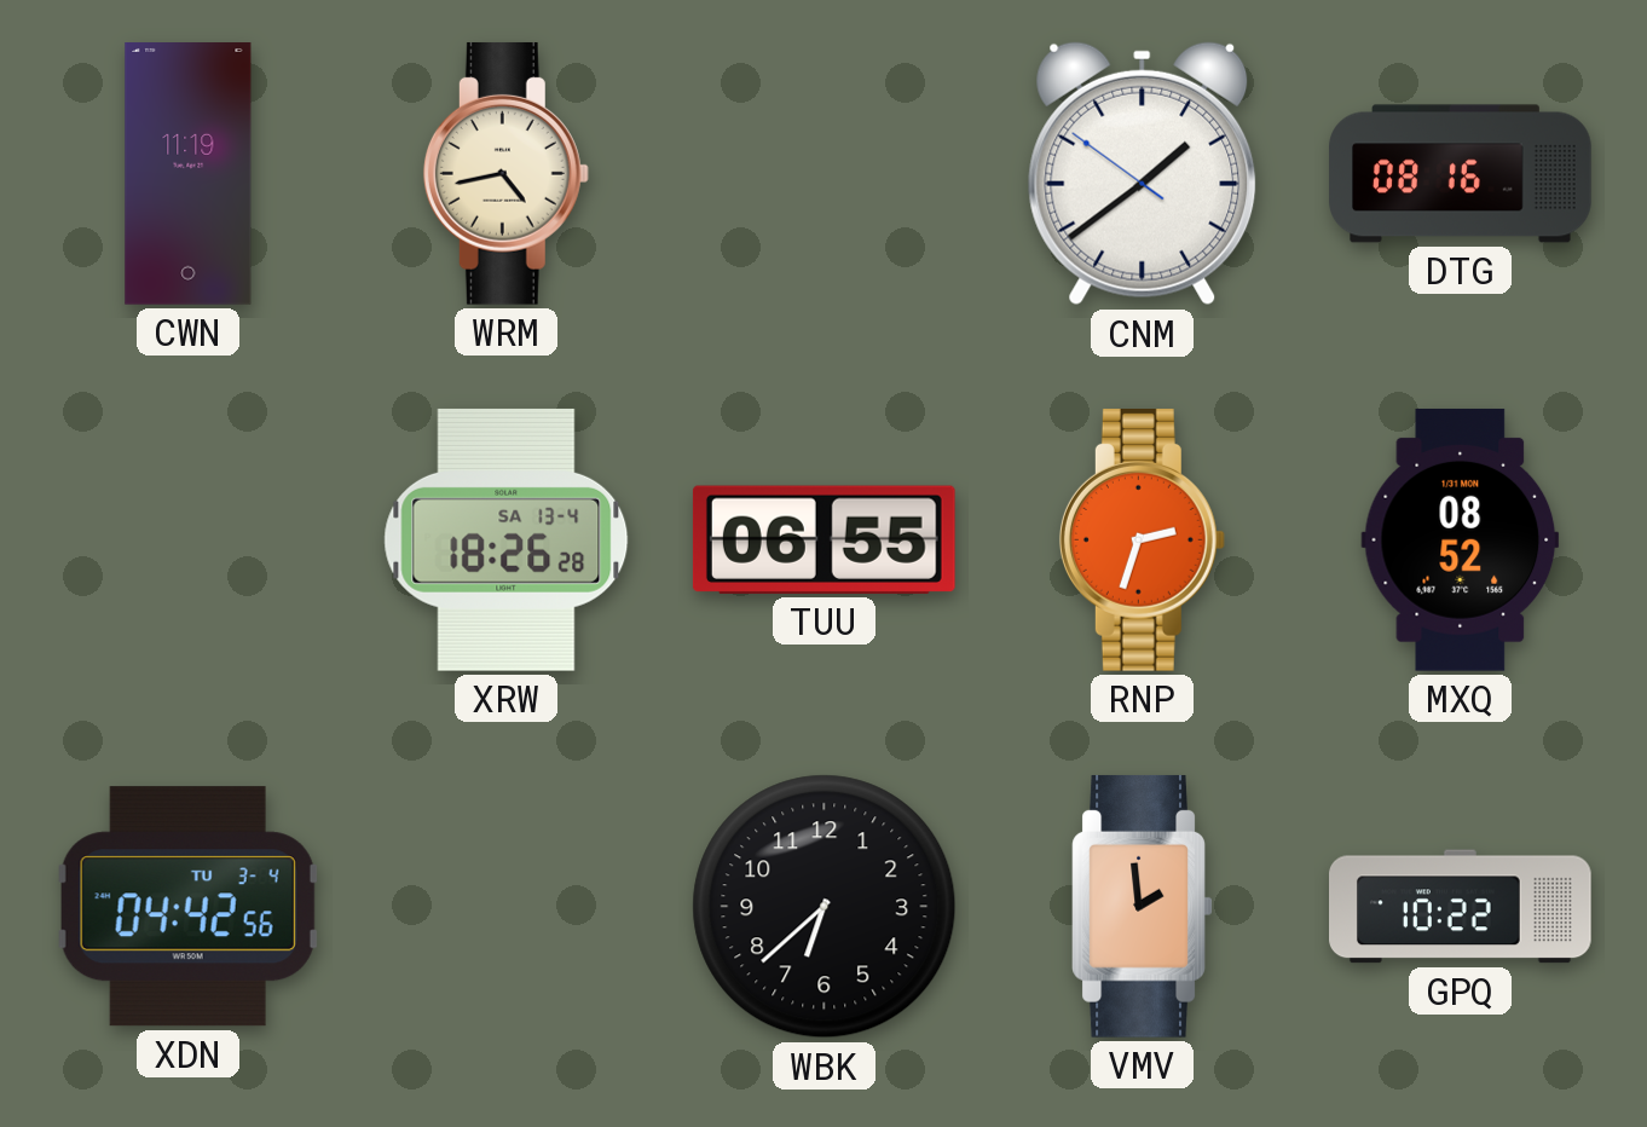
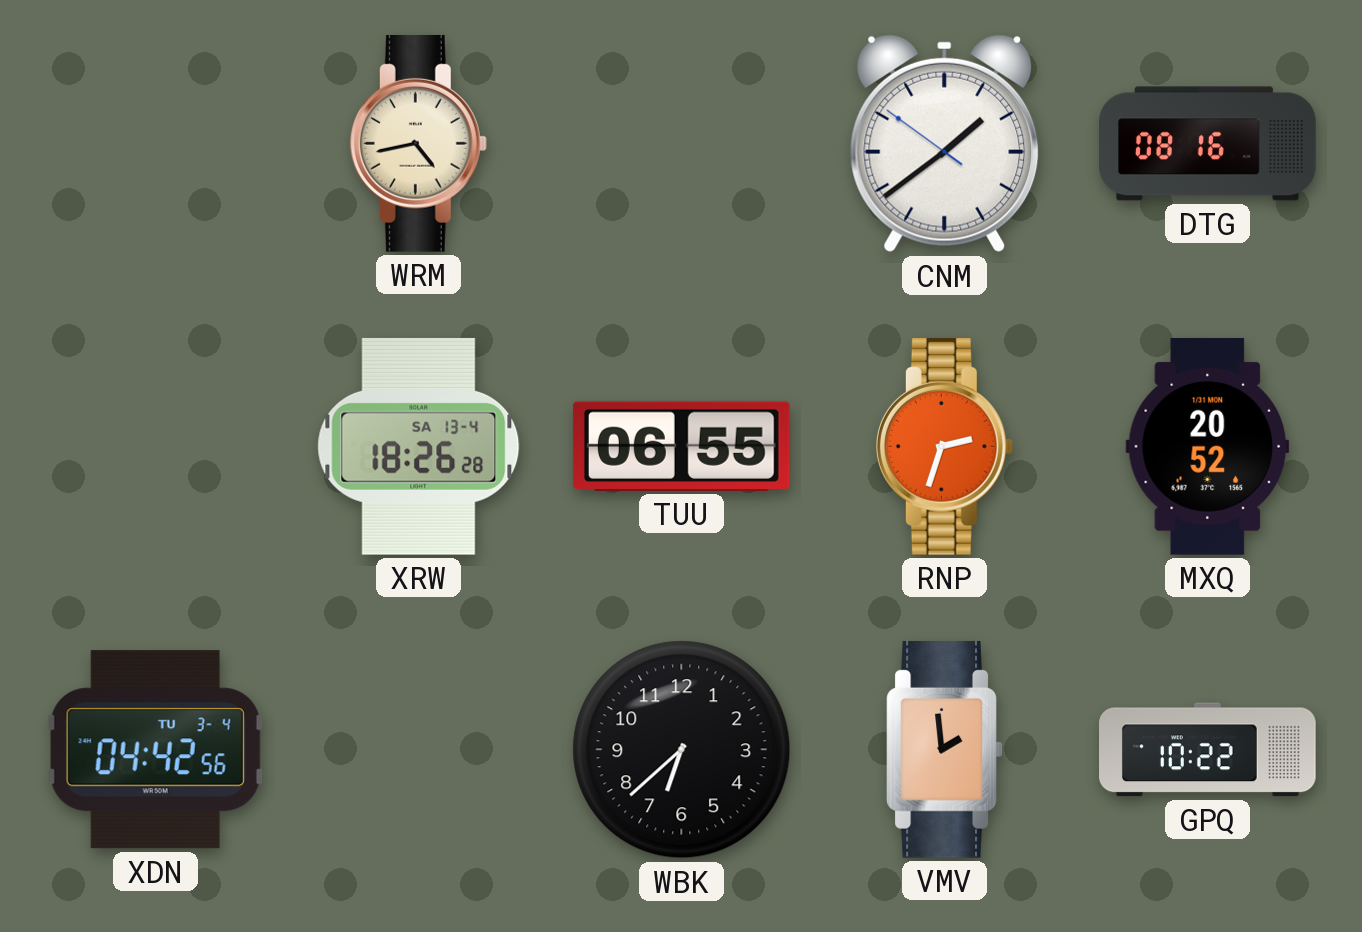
CWN: 11:19 -> none
MXQ: 08:52 -> 20:52
